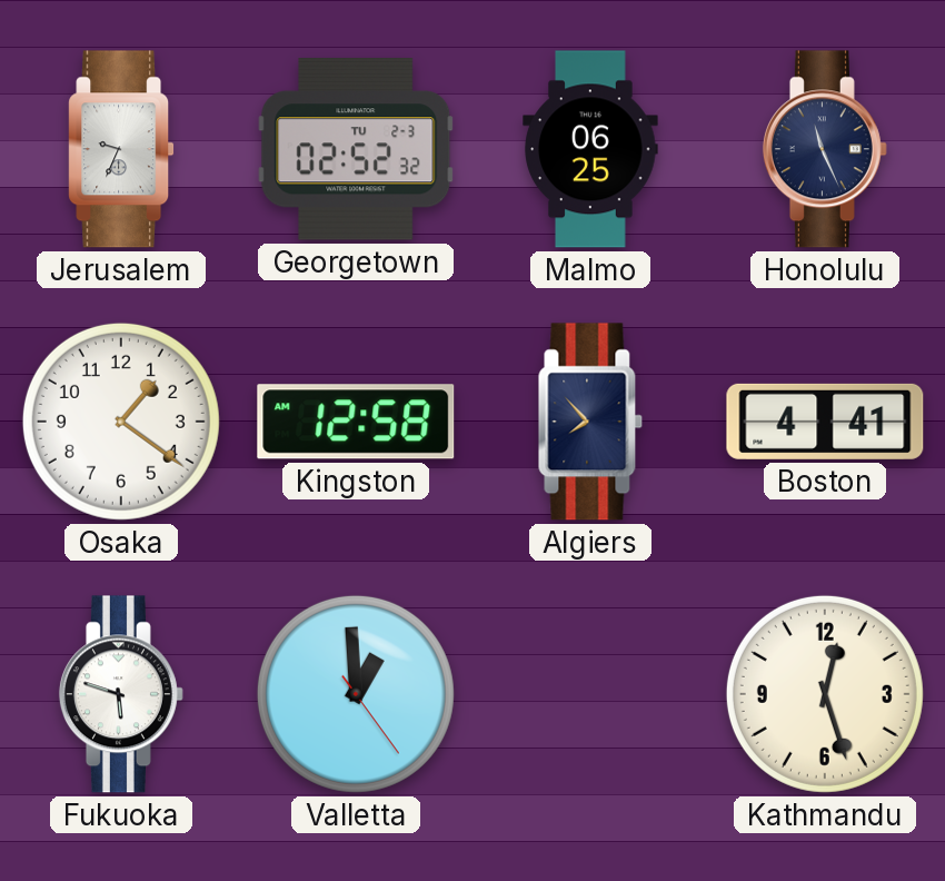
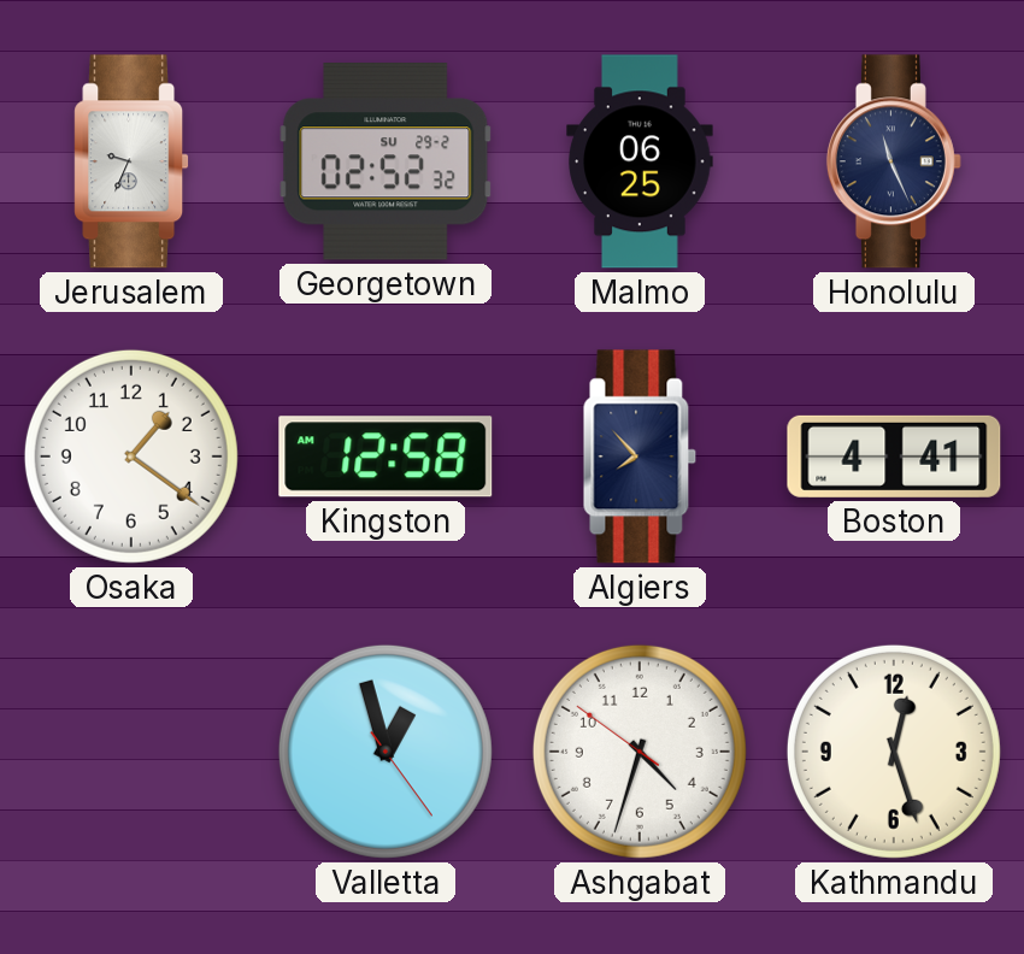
Georgetown date: TU 2-3 -> SU 29-2
Fukuoka: 5:48 -> none
Valletta: 12:59 -> 12:57
Ashgabat: none -> 4:32
